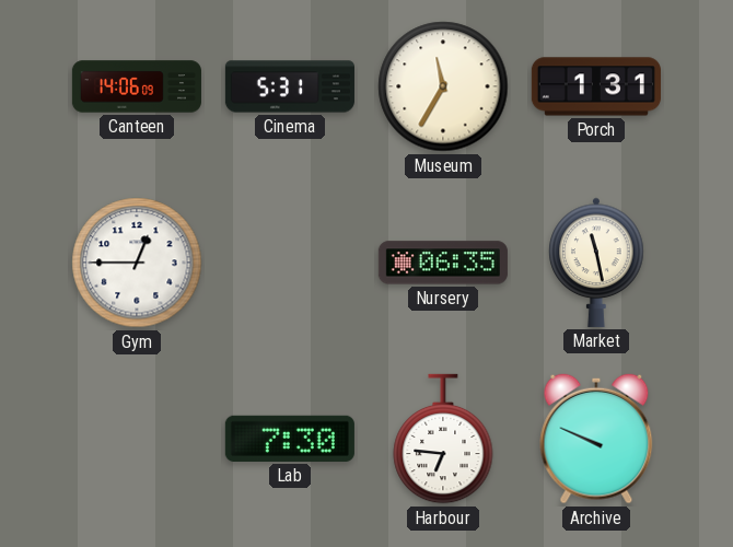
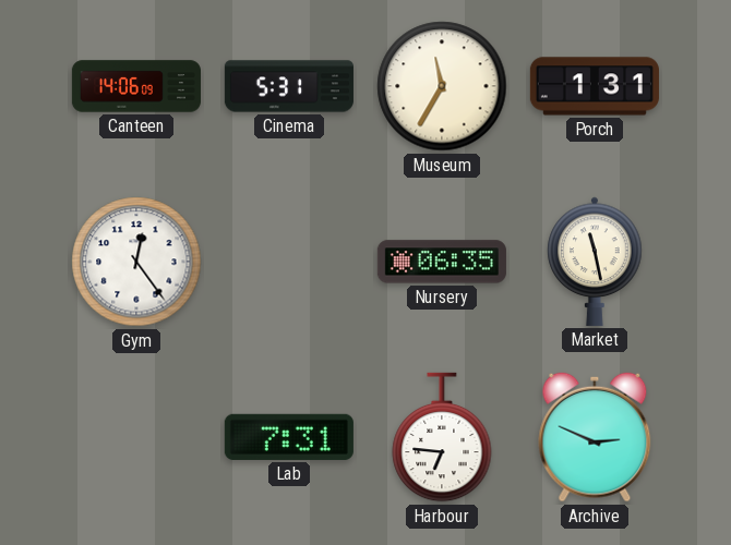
Gym: 12:45 -> 12:24
Lab: 7:30 -> 7:31
Archive: 9:49 -> 2:49
